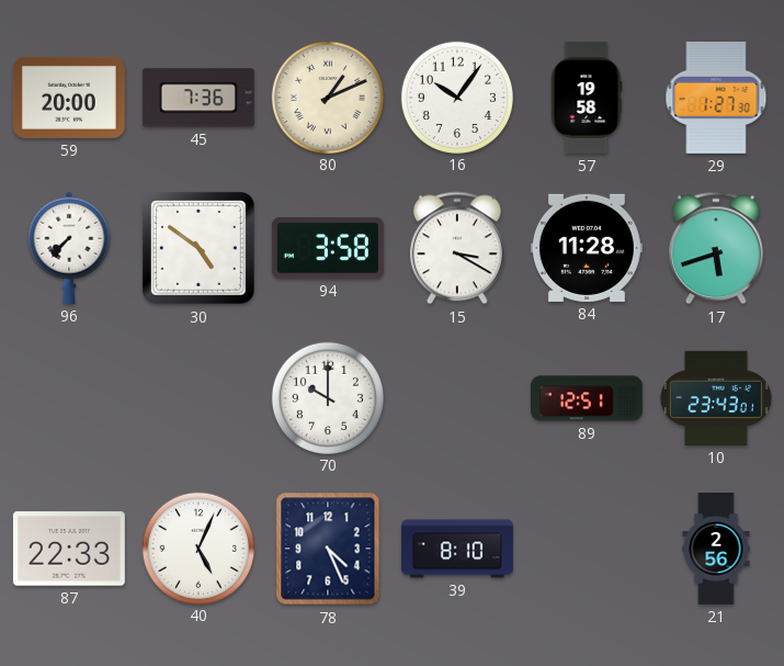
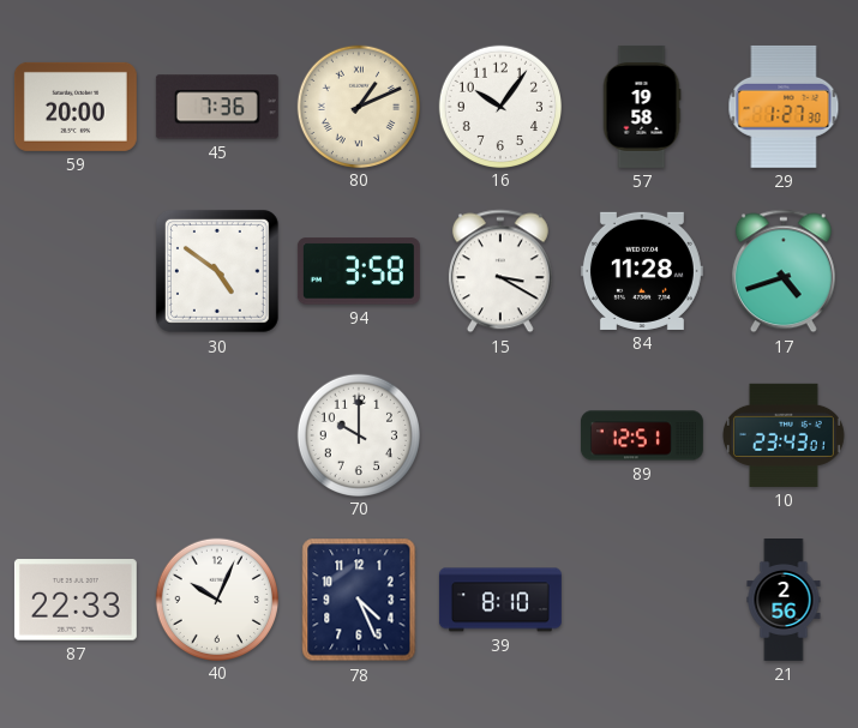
96: 7:37 -> none
17: 5:42 -> 4:42
40: 5:04 -> 10:04
